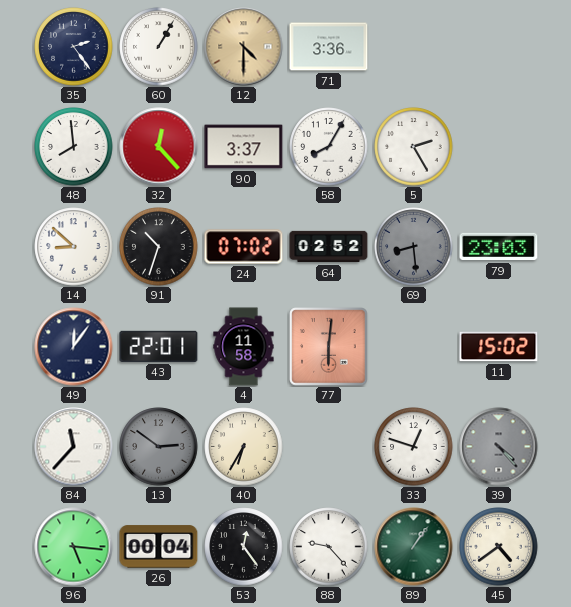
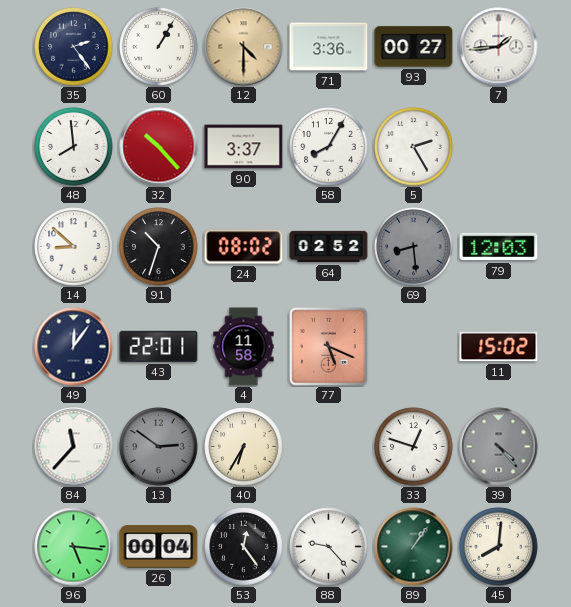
93: none -> 00:27
7: none -> 1:44
32: 12:23 -> 10:23
24: 07:02 -> 08:02
79: 23:03 -> 12:03
77: 6:01 -> 5:19
45: 4:39 -> 8:01
